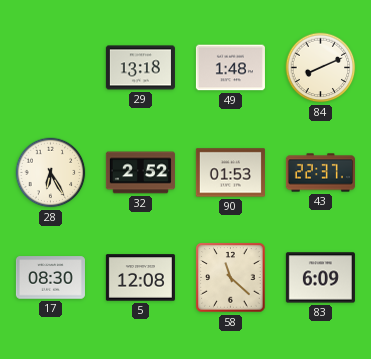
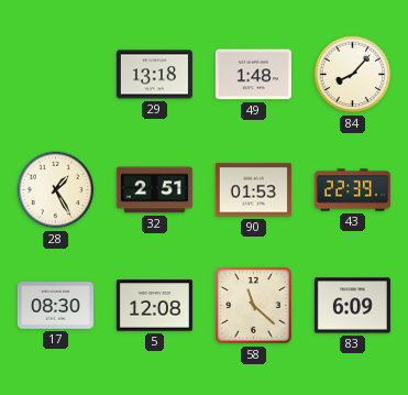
84: 8:11 -> 8:07
28: 6:25 -> 1:25
32: 2:52 -> 2:51
43: 22:37 -> 22:39
